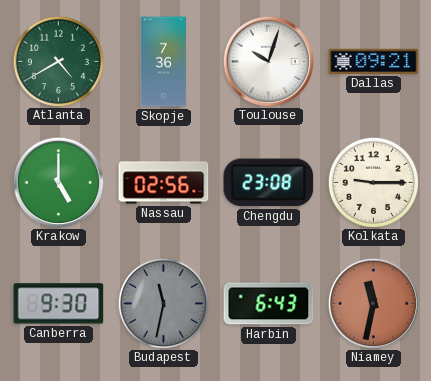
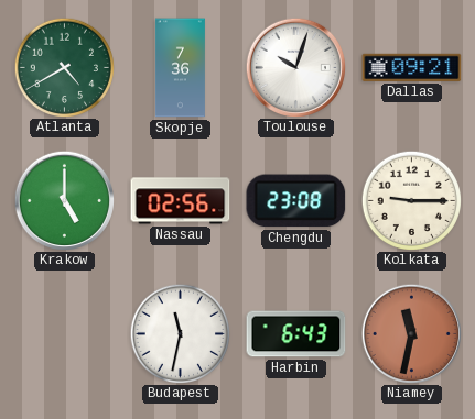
Canberra: 9:30 -> none
Budapest dial: grey -> white
